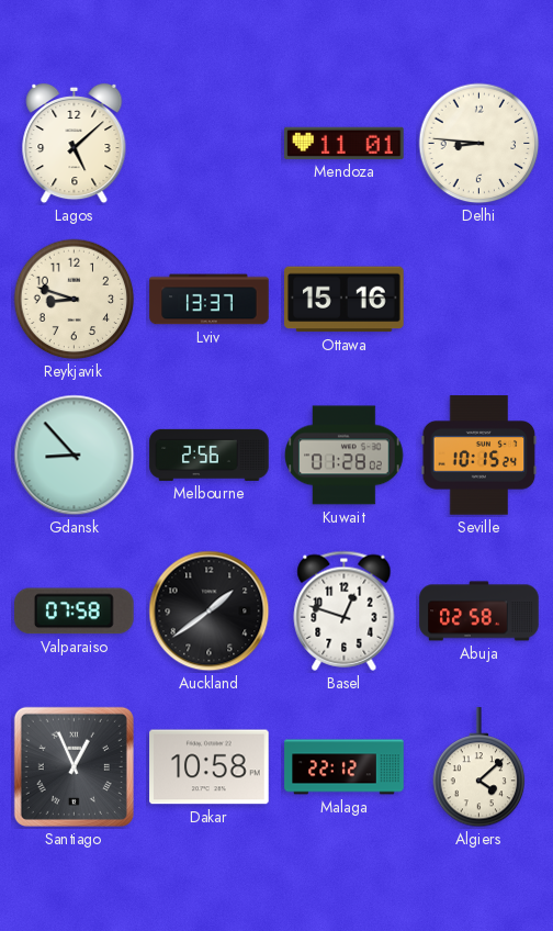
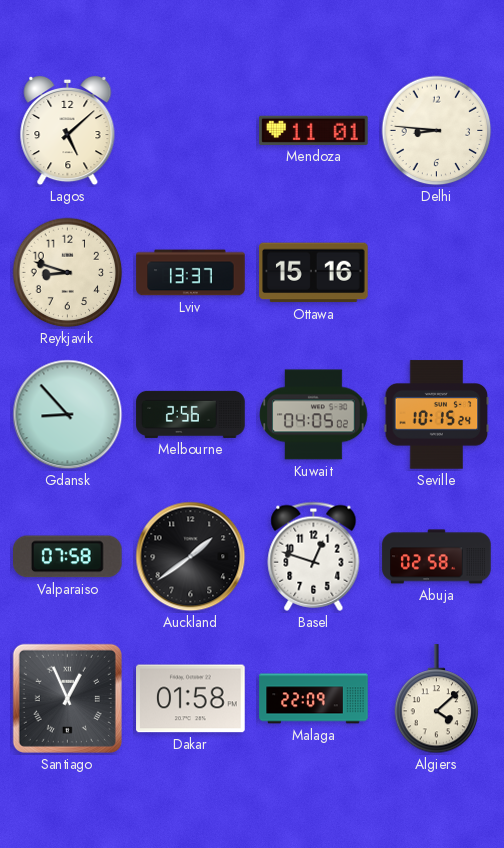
Kuwait: 01:28 -> 04:05
Dakar: 10:58 -> 01:58
Malaga: 22:12 -> 22:09
